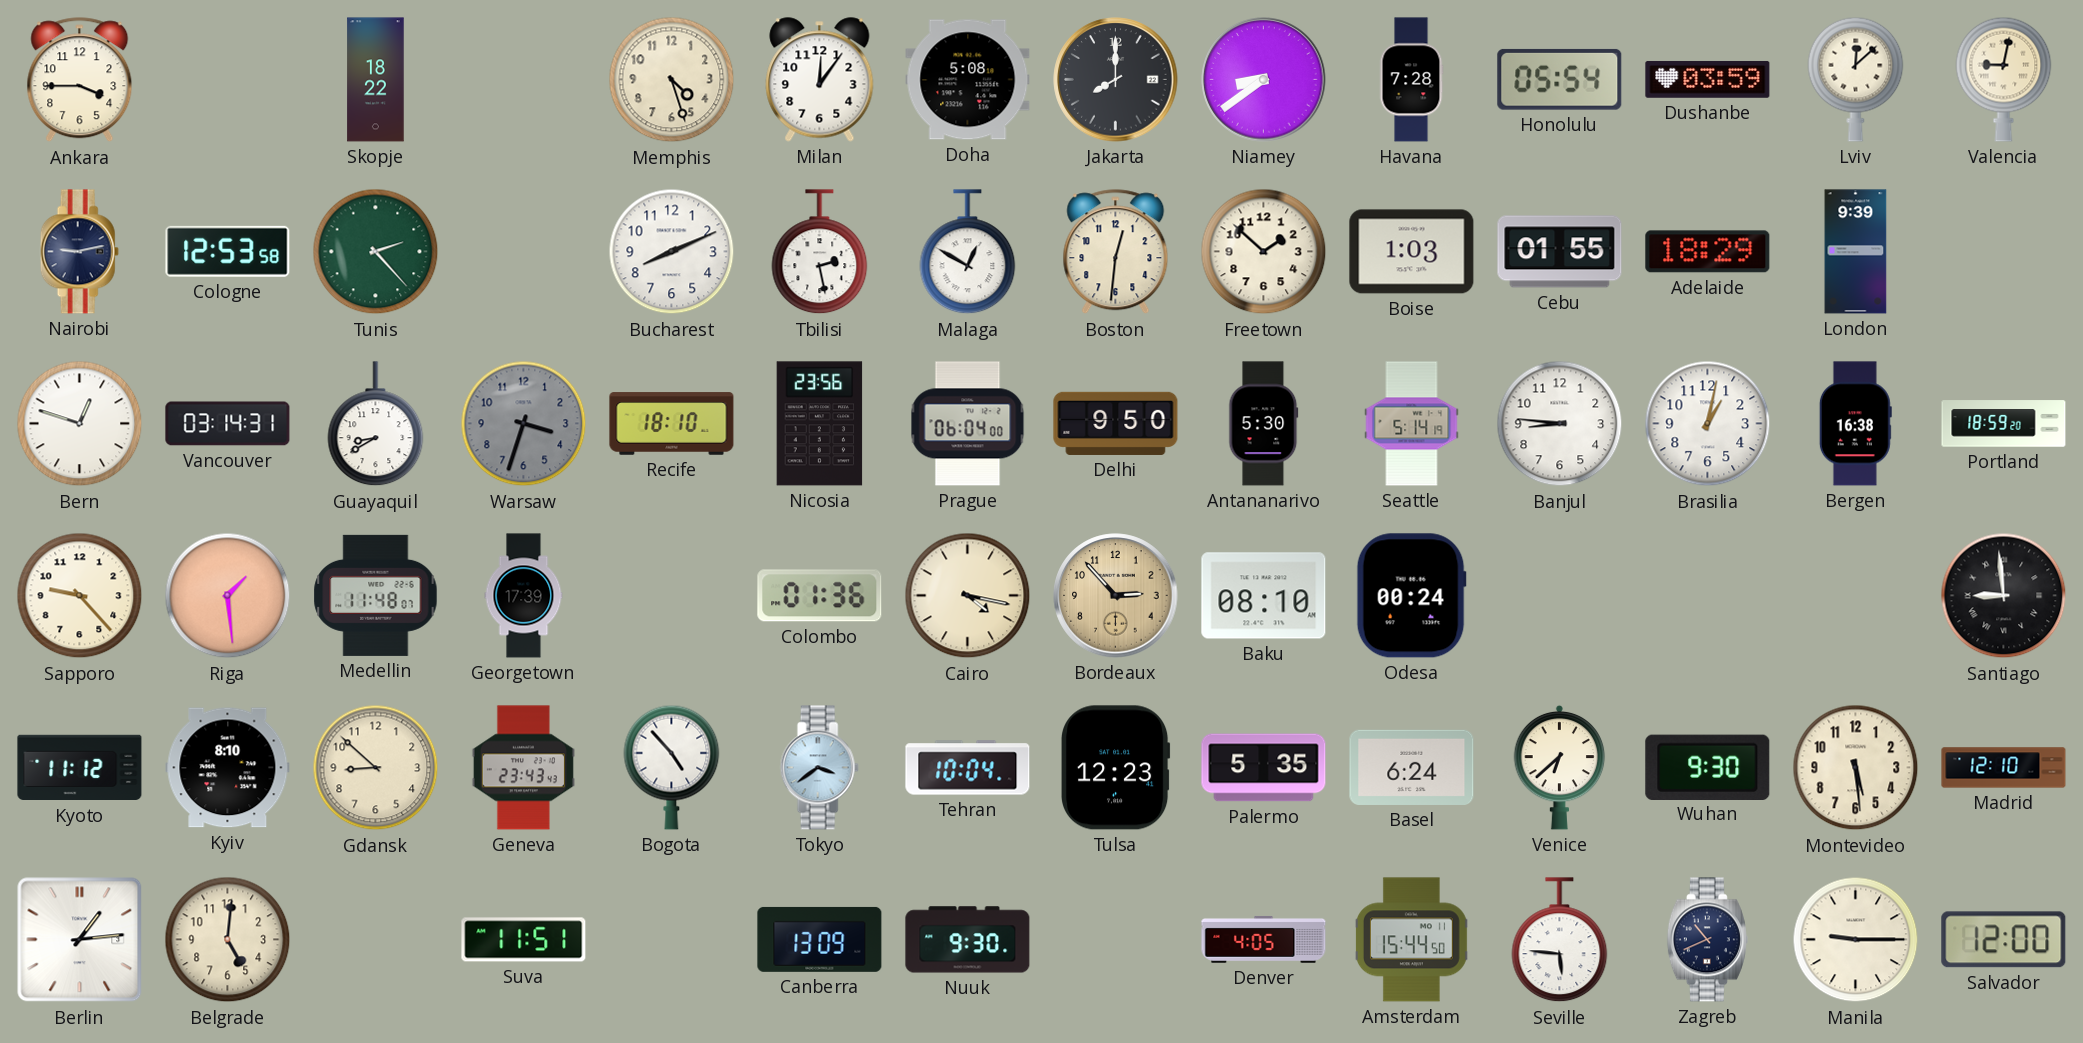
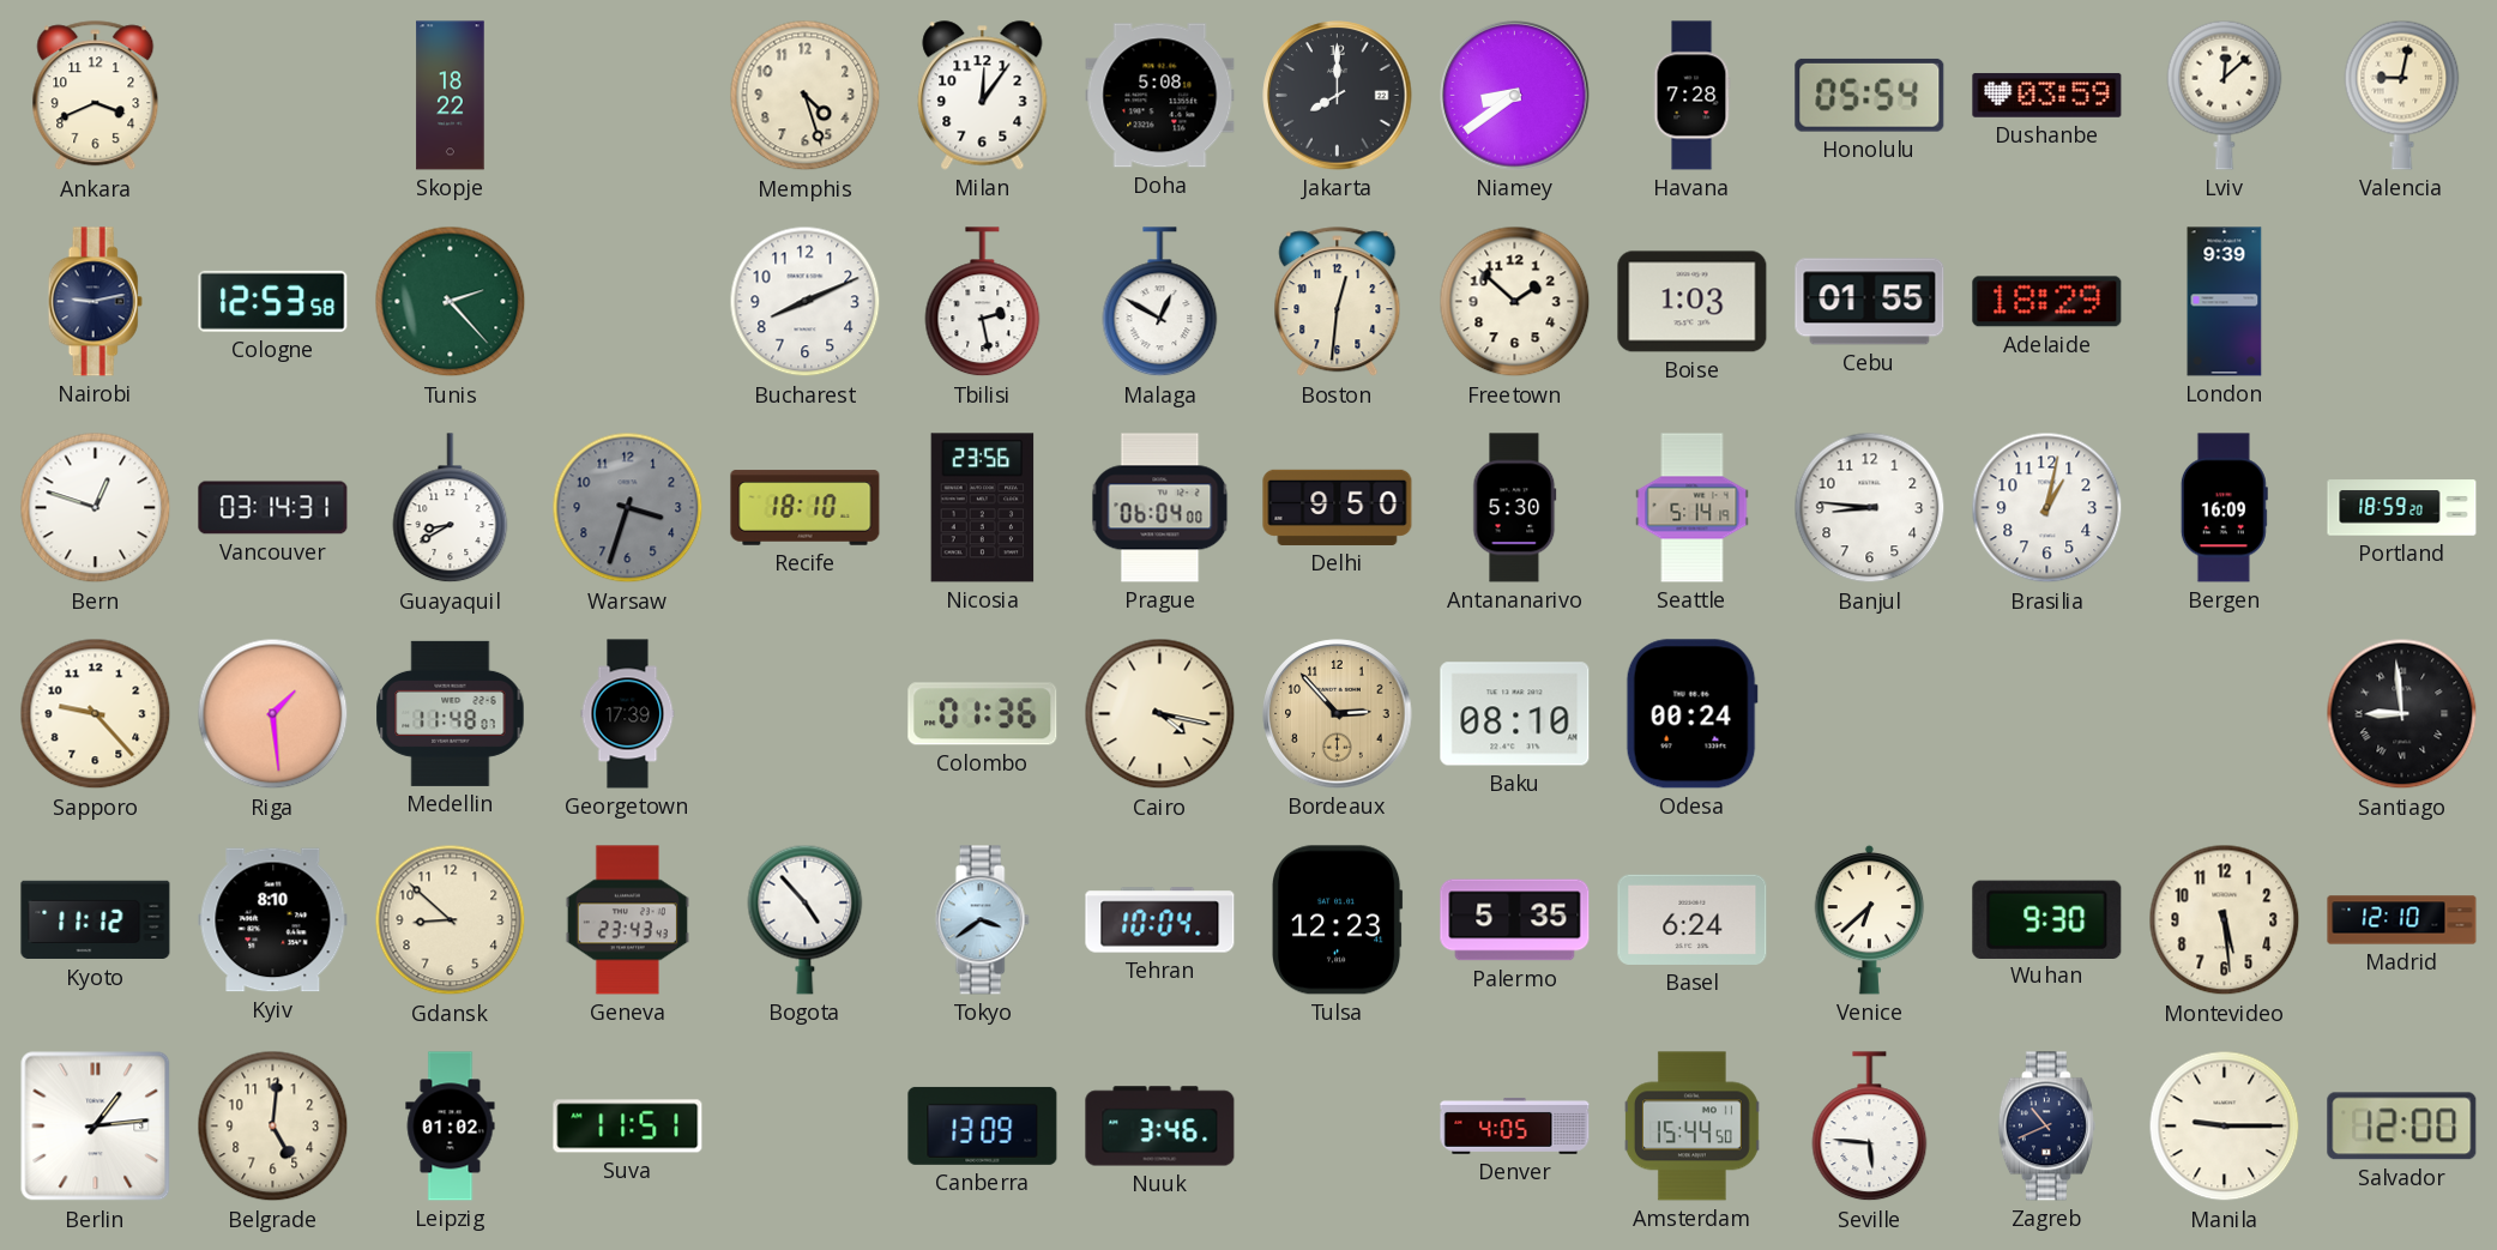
Ankara: 3:45 -> 3:41
Bergen: 16:38 -> 16:09
Leipzig: none -> 01:02
Nuuk: 9:30 -> 3:46
